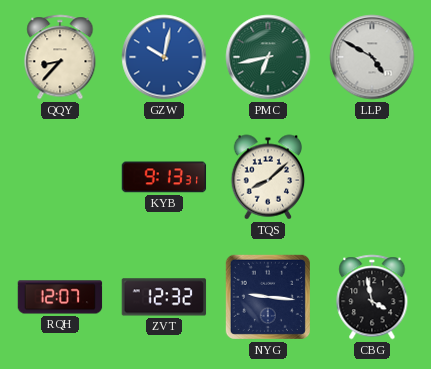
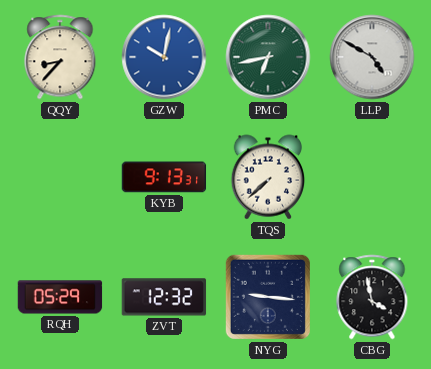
TQS: 8:08 -> 7:38
RQH: 12:07 -> 05:29
